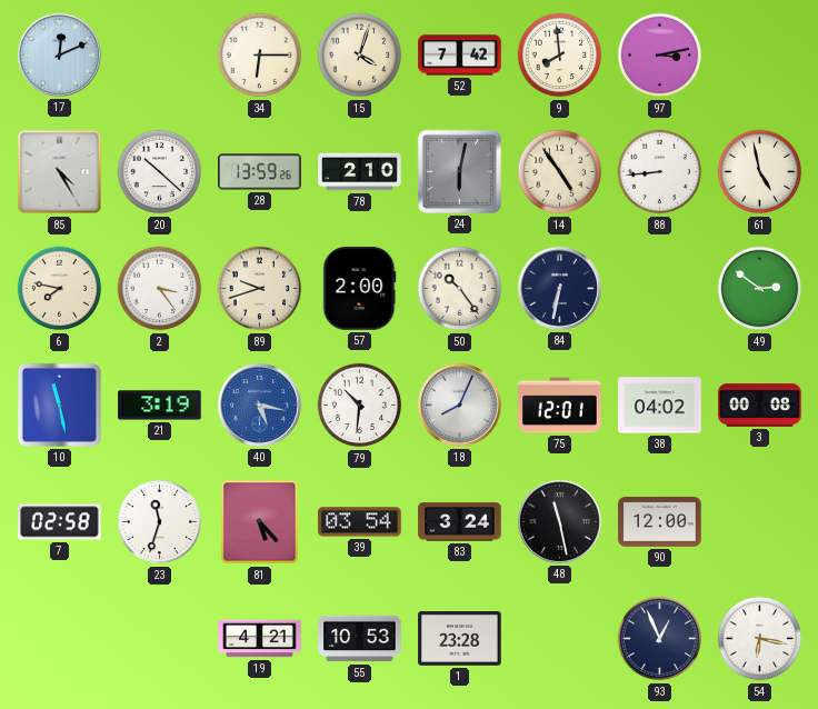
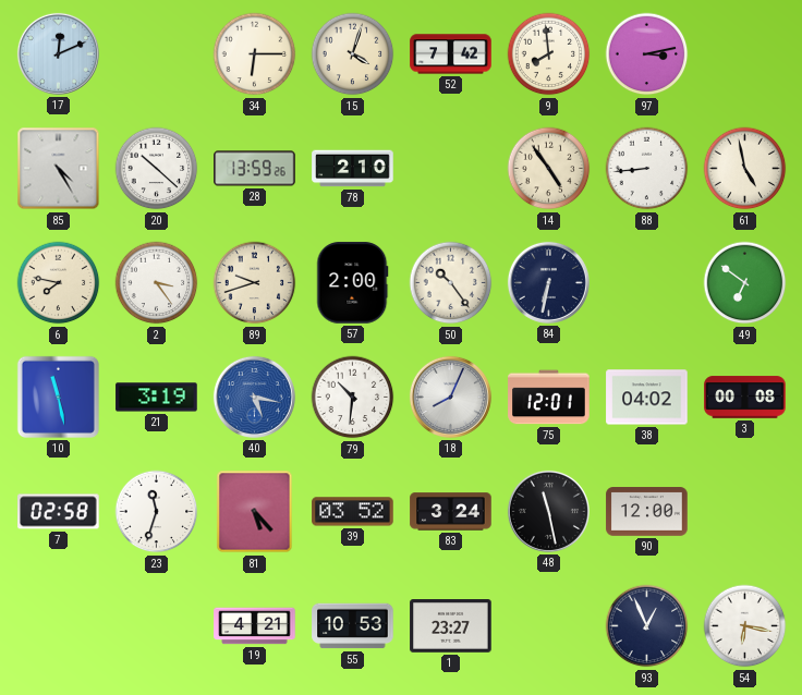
24: 6:02 -> none
49: 2:51 -> 6:51
39: 03:54 -> 03:52
1: 23:28 -> 23:27
